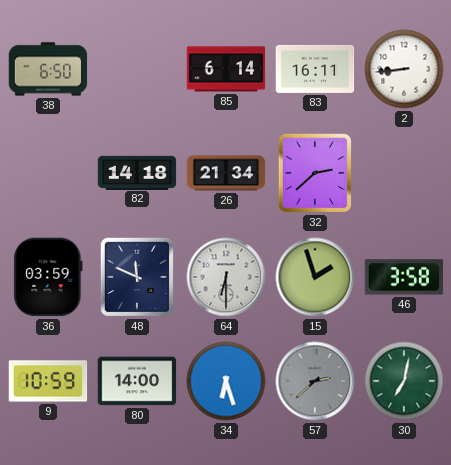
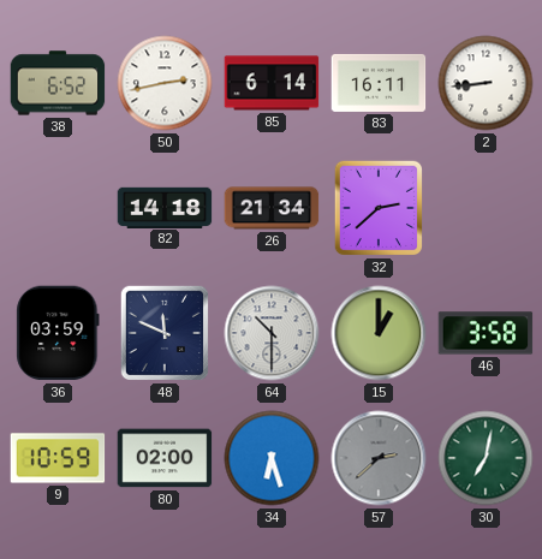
38: 6:50 -> 6:52
50: none -> 2:43
64: 6:30 -> 10:30
15: 1:57 -> 1:00
80: 14:00 -> 02:00
